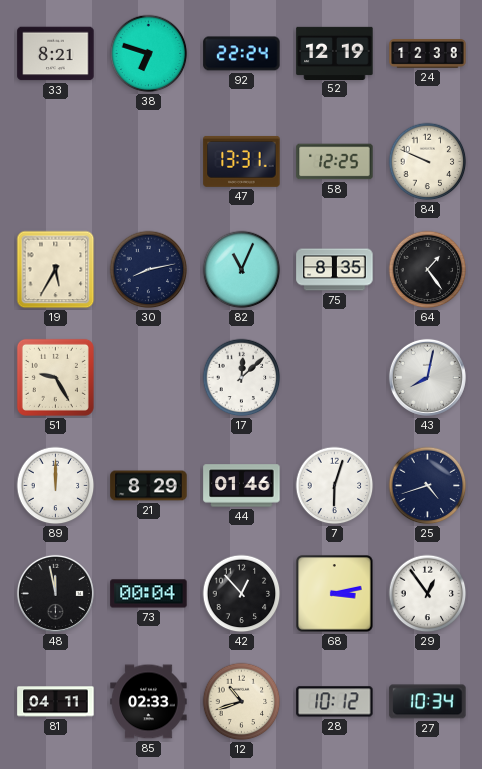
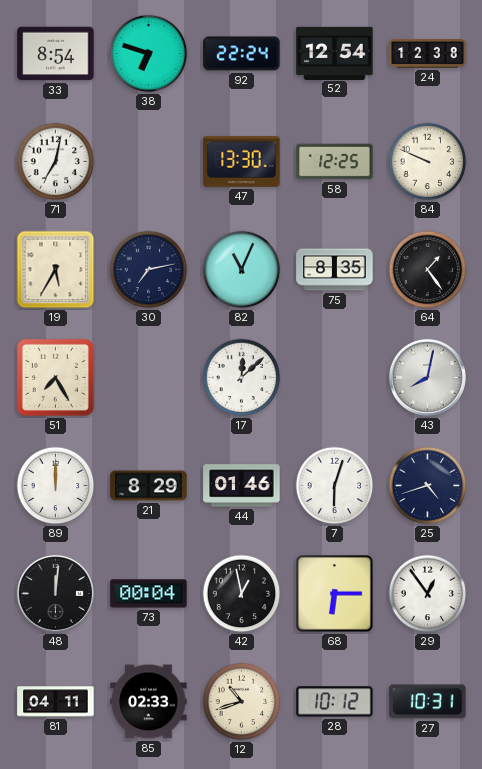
33: 8:21 -> 8:54
52: 12:19 -> 12:54
71: none -> 7:02
47: 13:31 -> 13:30
30: 8:13 -> 7:13
51: 9:25 -> 7:25
48: 11:58 -> 12:01
42: 12:53 -> 12:58
68: 3:13 -> 6:15
27: 10:34 -> 10:31
